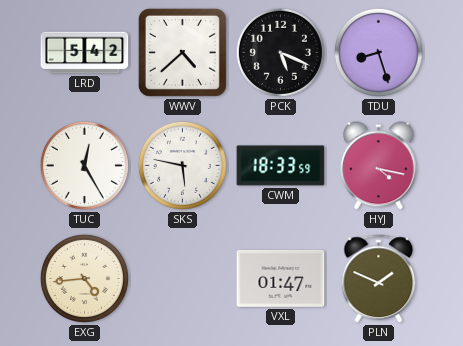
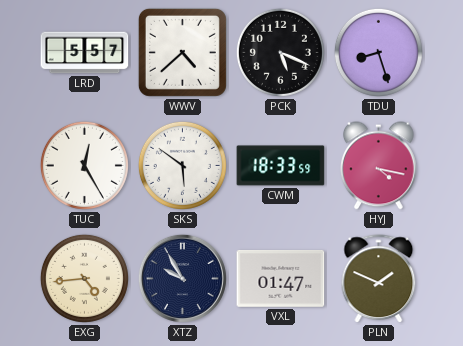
LRD: 5:42 -> 5:57
SKS: 5:47 -> 5:51
XTZ: none -> 9:55
